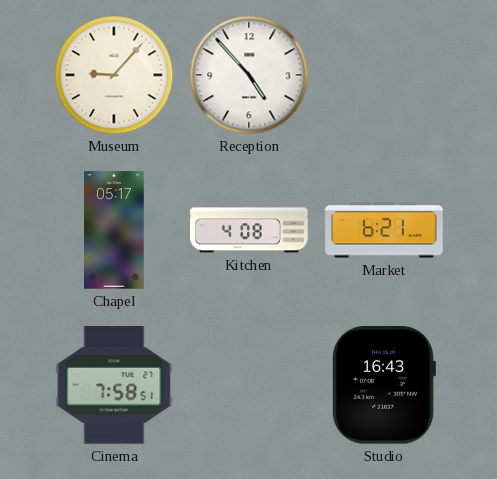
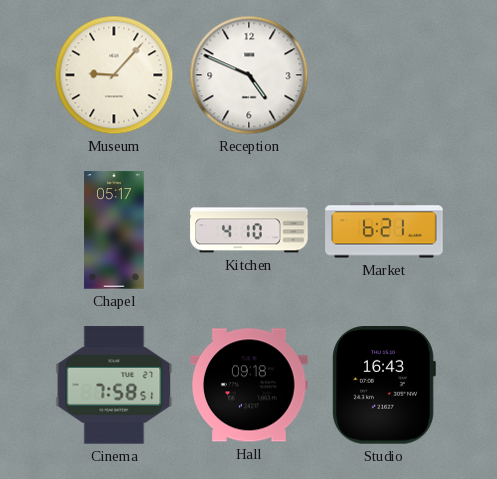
Reception: 4:53 -> 4:49
Kitchen: 4:08 -> 4:10
Hall: none -> 09:18
